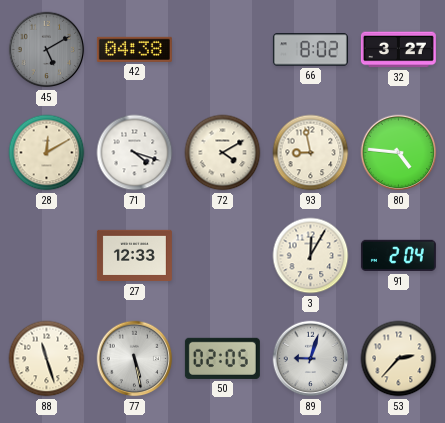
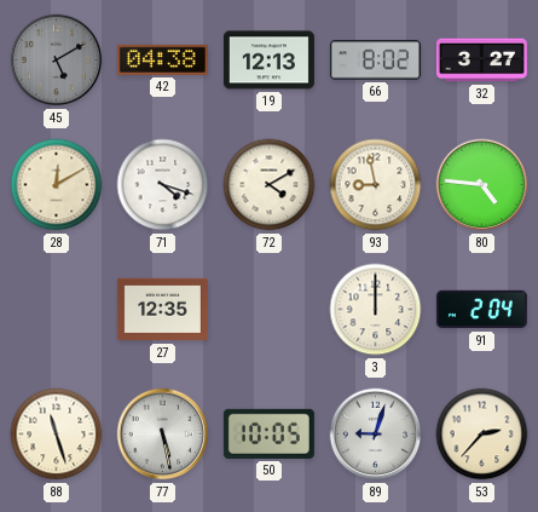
19: none -> 12:13
27: 12:33 -> 12:35
3: 12:05 -> 12:00
50: 02:05 -> 10:05
